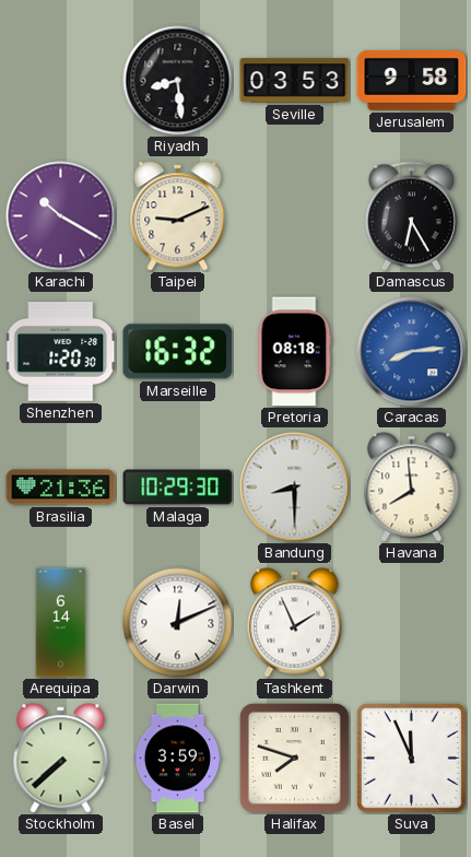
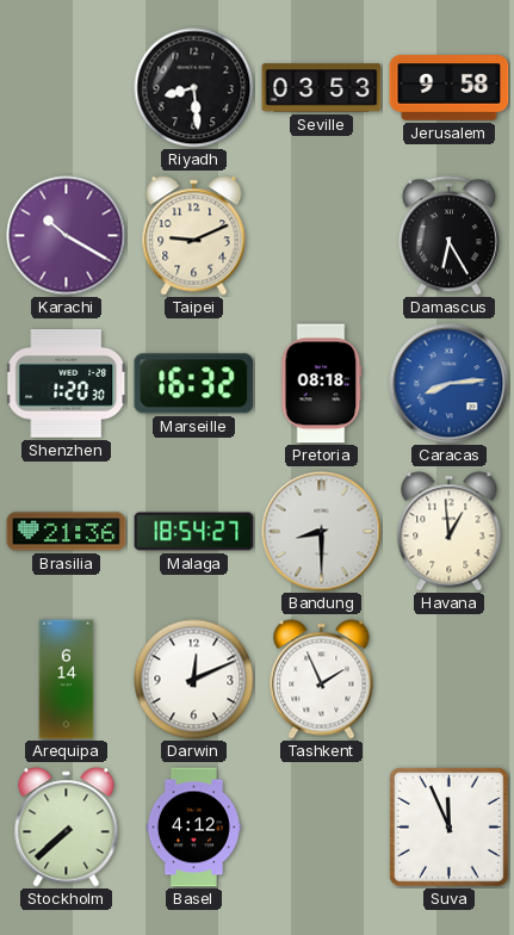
Malaga: 10:29 -> 18:54
Havana: 7:59 -> 12:59
Basel: 3:59 -> 4:12
Halifax: 7:48 -> none
